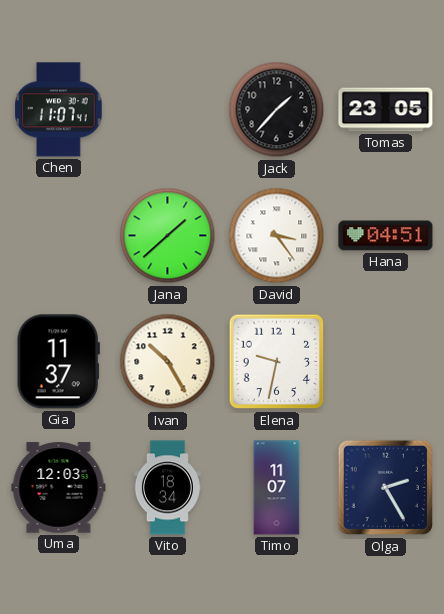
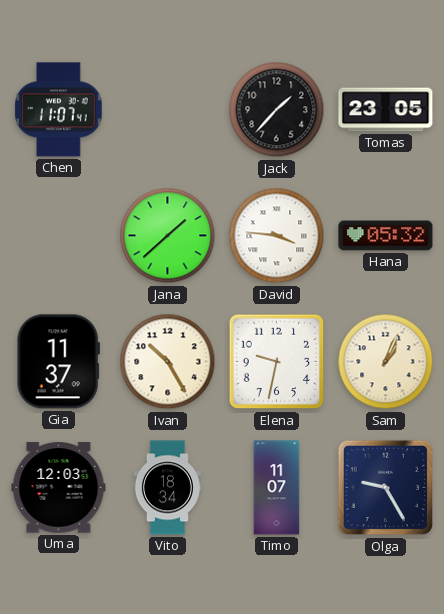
David: 3:24 -> 3:46
Hana: 04:51 -> 05:32
Sam: none -> 1:04
Olga: 2:25 -> 9:25
